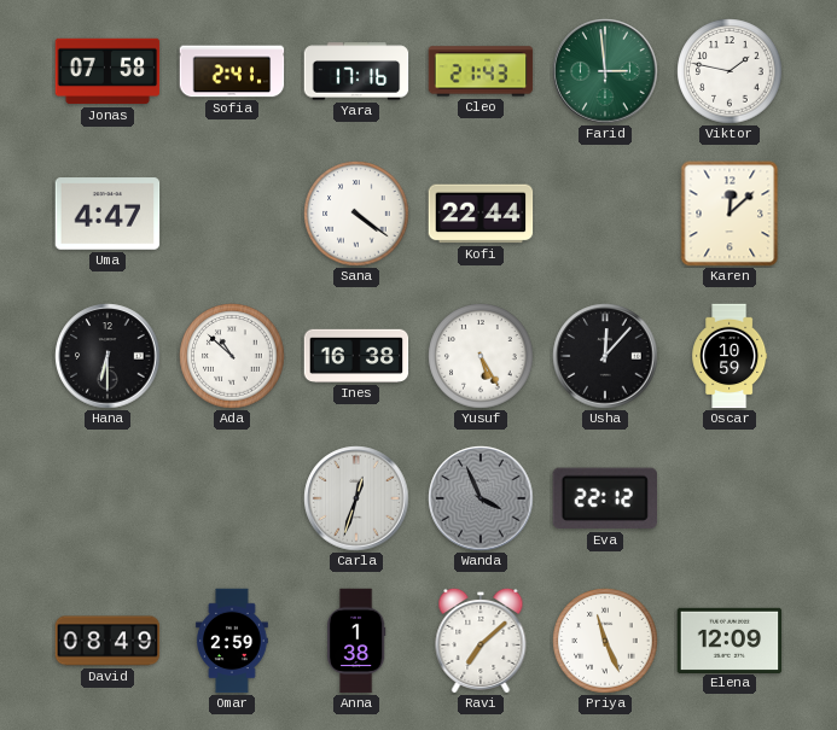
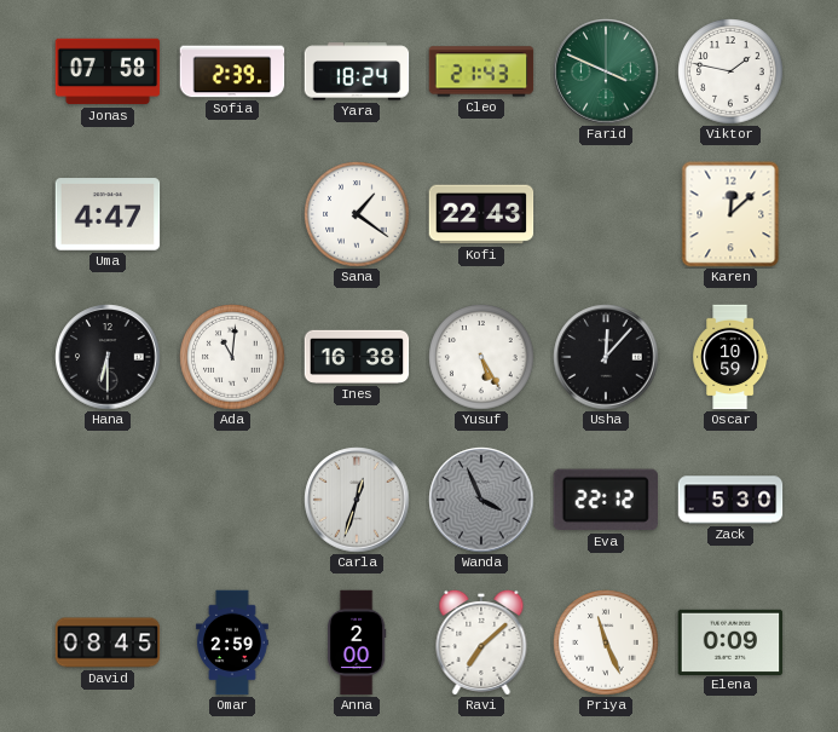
Sofia: 2:41 -> 2:39
Yara: 17:16 -> 18:24
Farid: 2:59 -> 3:49
Sana: 4:21 -> 1:21
Kofi: 22:44 -> 22:43
Ada: 10:52 -> 11:01
Zack: none -> 5:30
David: 08:49 -> 08:45
Anna: 1:38 -> 2:00
Elena: 12:09 -> 0:09
